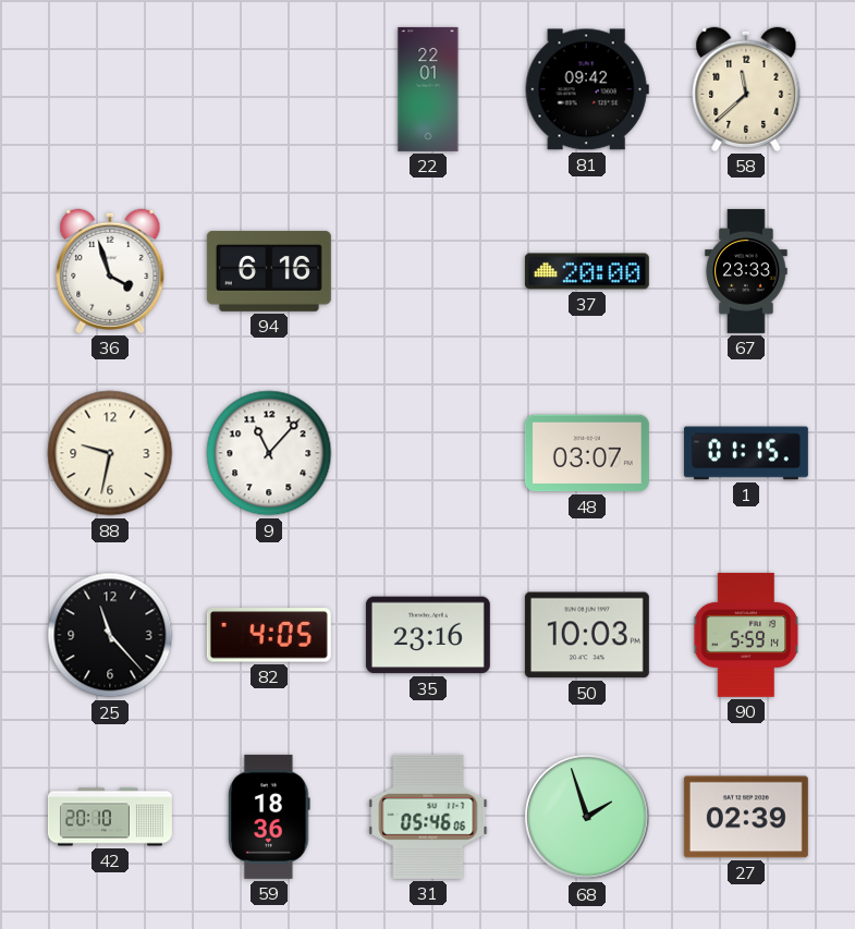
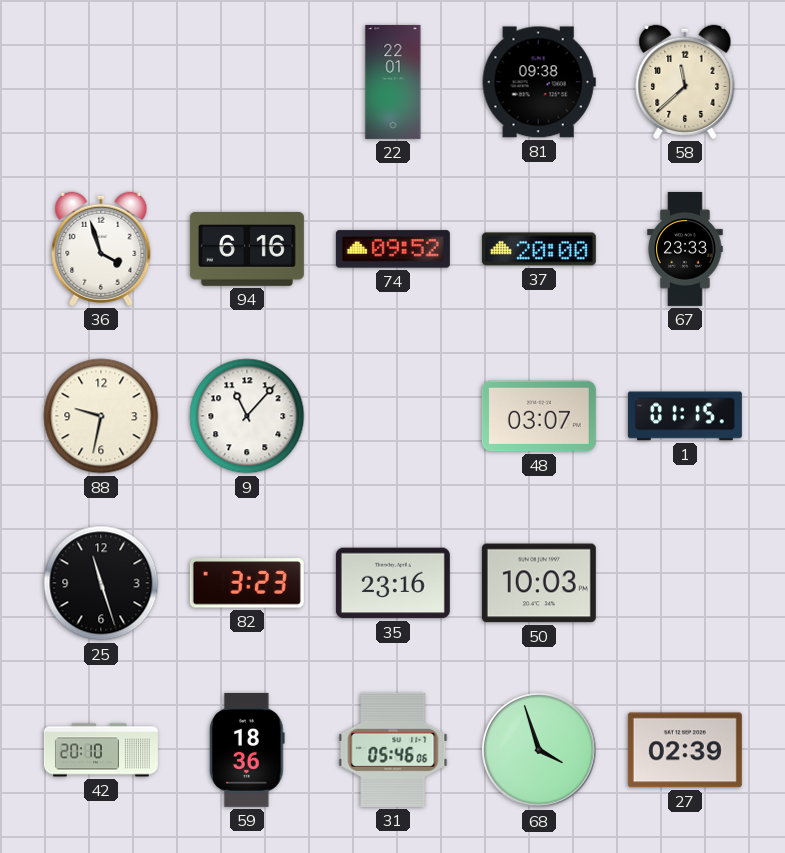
81: 09:42 -> 09:38
74: none -> 09:52
25: 11:23 -> 11:27
82: 4:05 -> 3:23
90: 5:59 -> none
68: 1:57 -> 3:57
